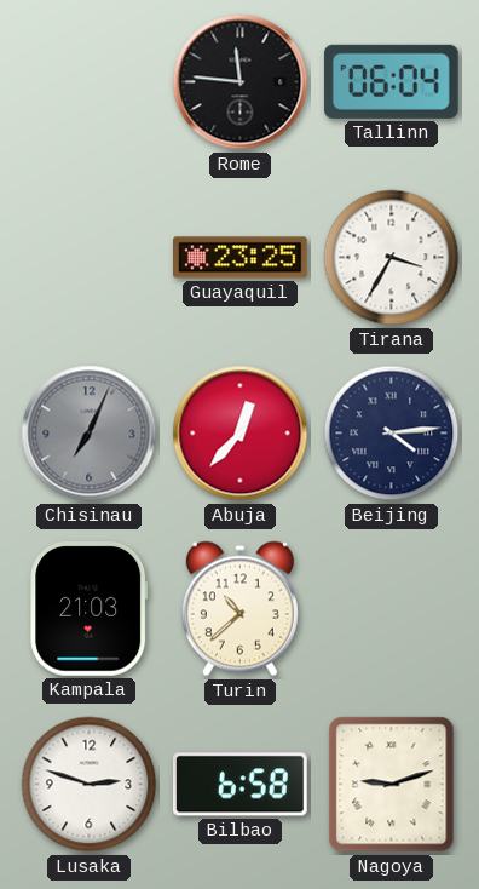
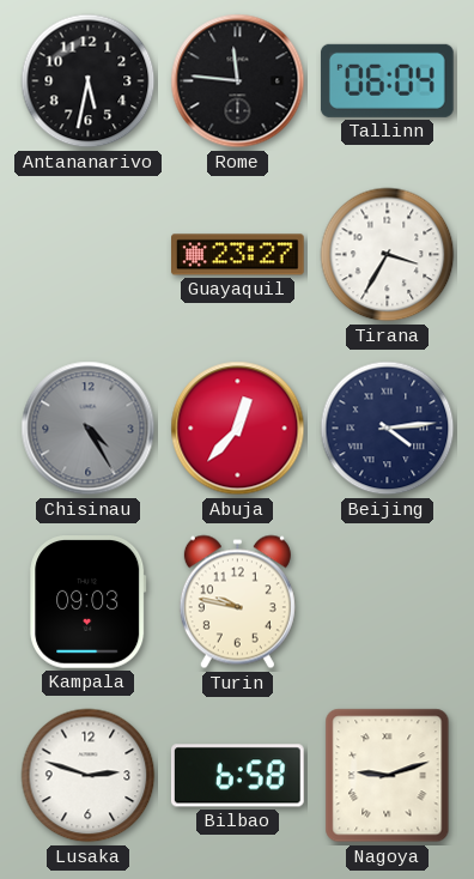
Antananarivo: none -> 5:32
Guayaquil: 23:25 -> 23:27
Chisinau: 7:04 -> 4:25
Kampala: 21:03 -> 09:03
Turin: 10:38 -> 9:47
